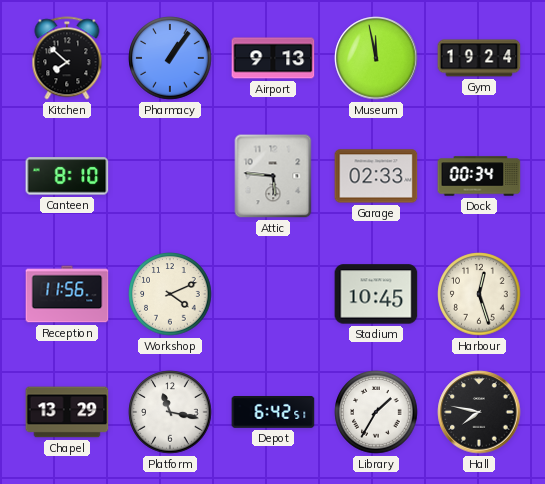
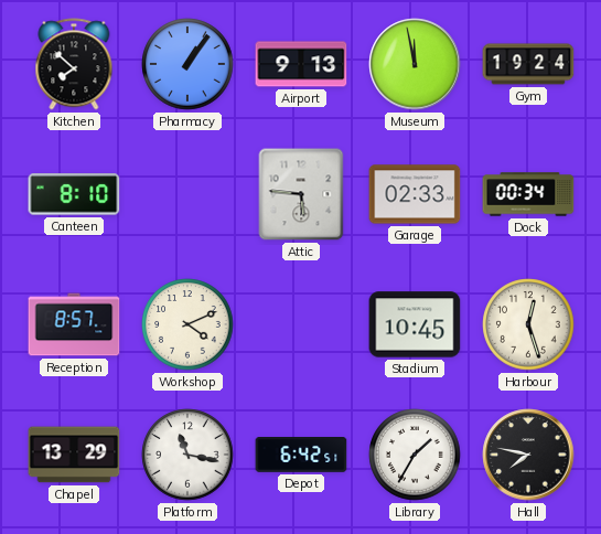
Reception: 11:56 -> 8:57
